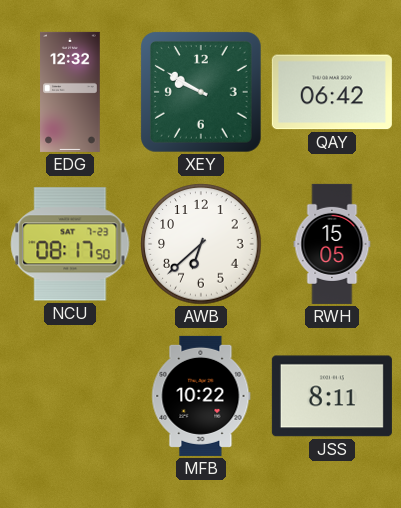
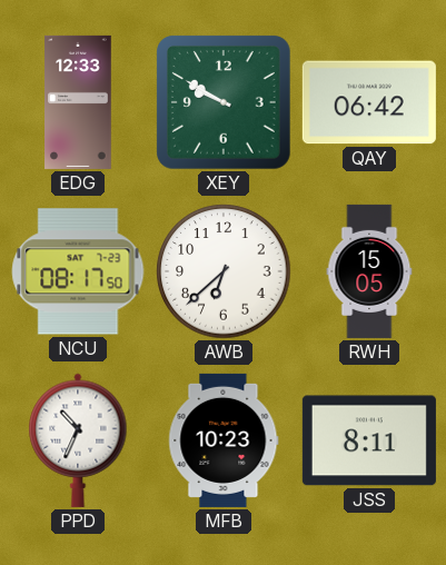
EDG: 12:32 -> 12:33
PPD: none -> 10:34
MFB: 10:22 -> 10:23
